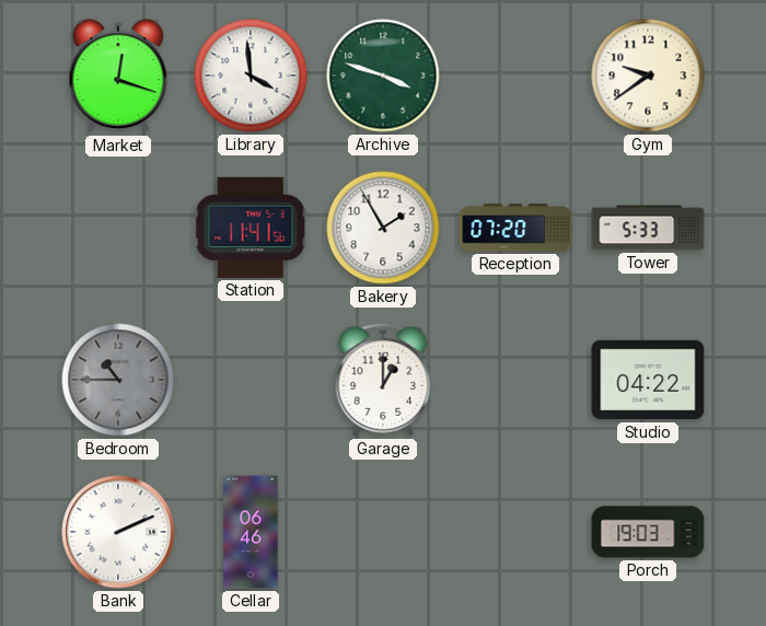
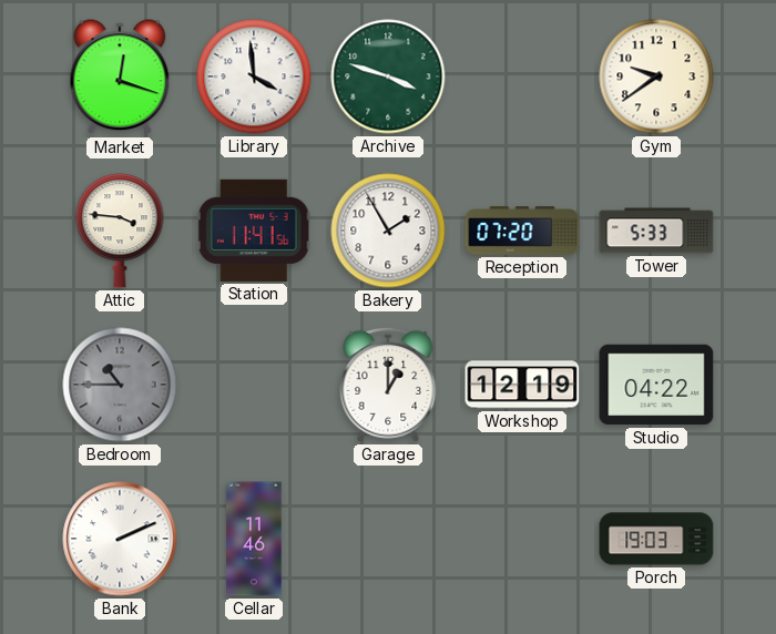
Attic: none -> 3:46
Workshop: none -> 12:19
Cellar: 06:46 -> 11:46
